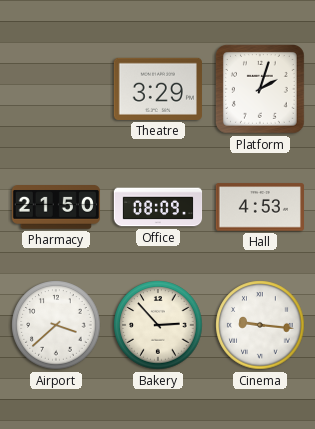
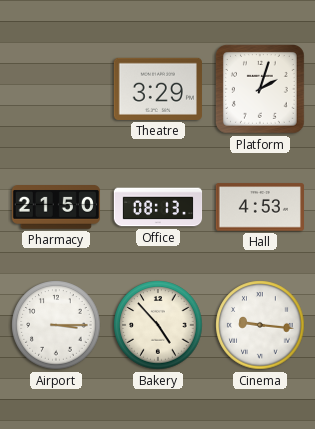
Office: 08:09 -> 08:13
Airport: 3:38 -> 3:15
Bakery: 2:53 -> 4:53
